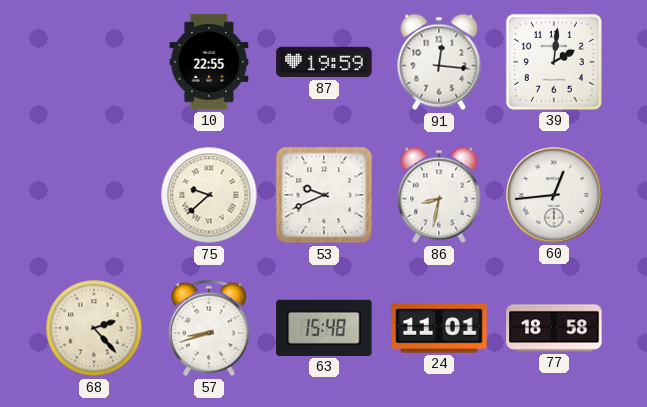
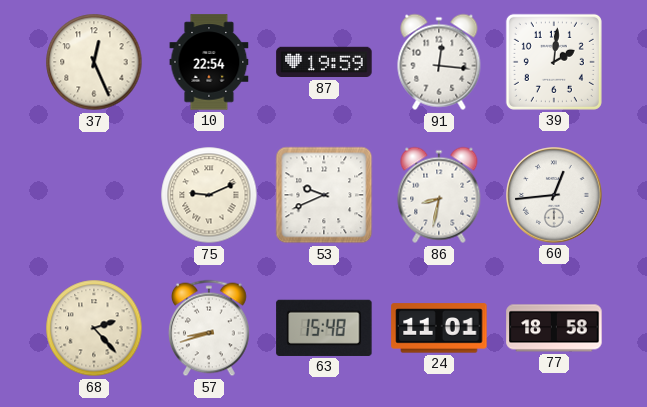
37: none -> 12:26
10: 22:55 -> 22:54
75: 9:38 -> 9:11
